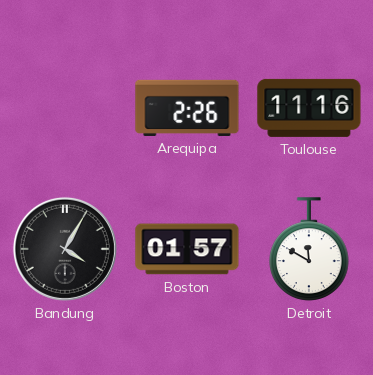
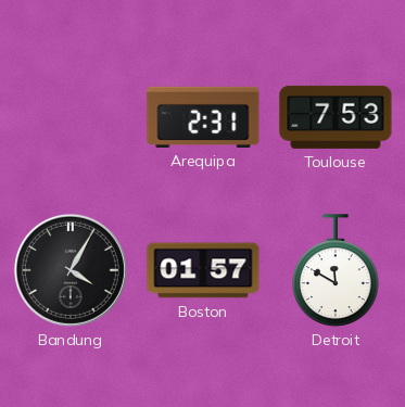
Arequipa: 2:26 -> 2:31
Toulouse: 11:16 -> 7:53
